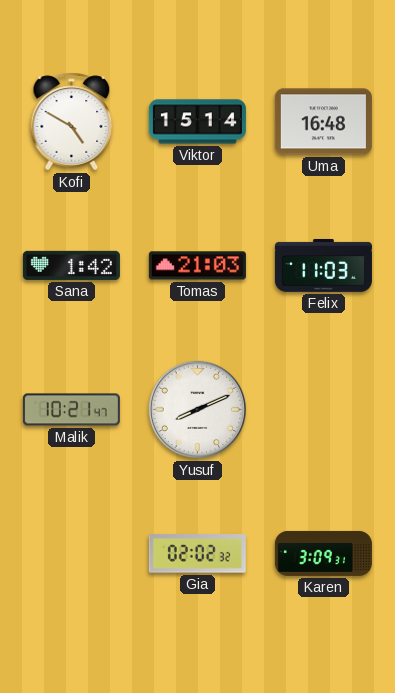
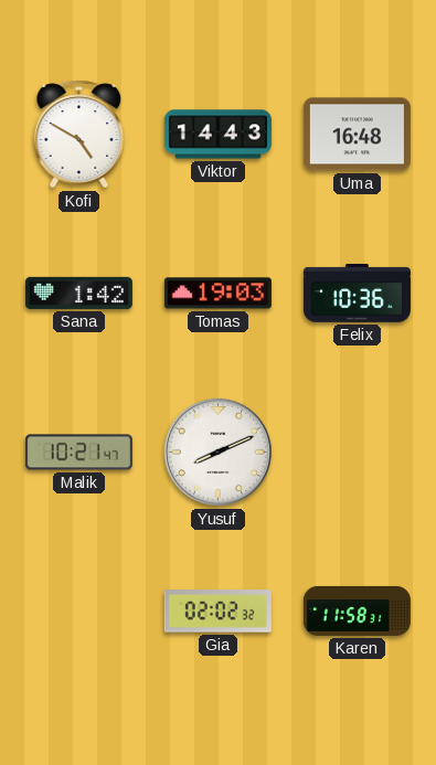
Viktor: 15:14 -> 14:43
Tomas: 21:03 -> 19:03
Felix: 11:03 -> 10:36
Karen: 3:09 -> 11:58
